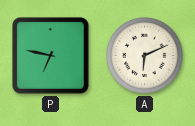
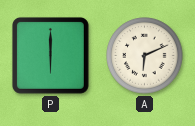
P: 6:47 -> 6:00
